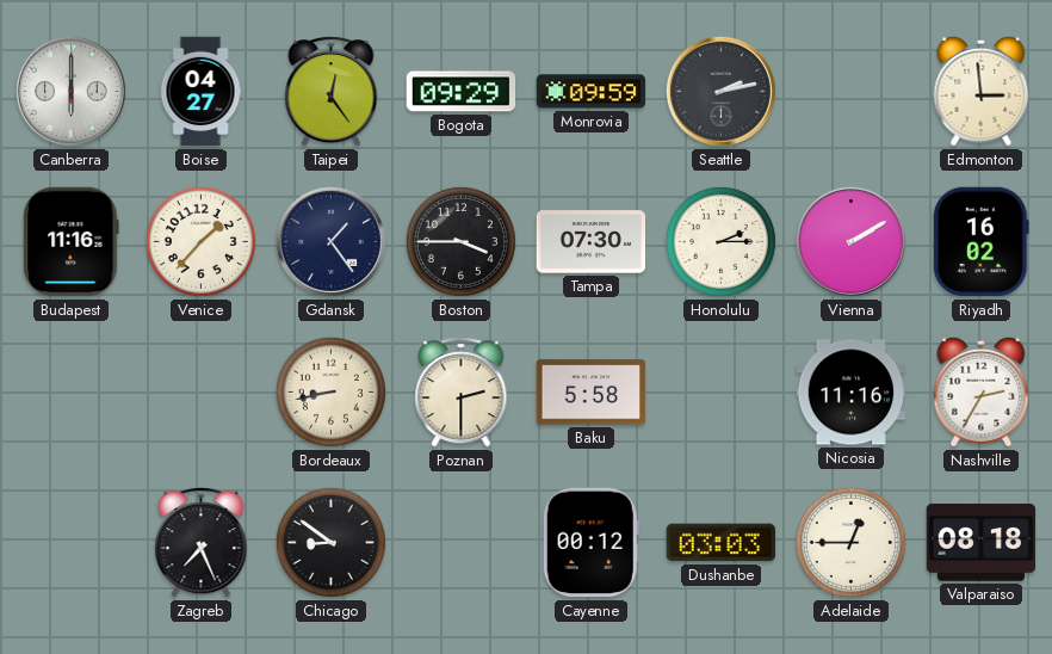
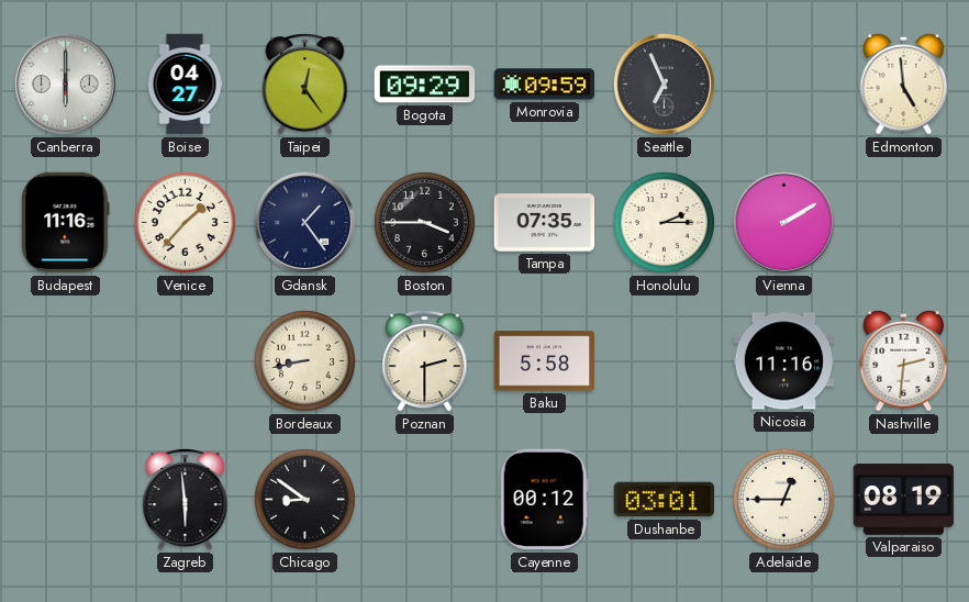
Seattle: 2:13 -> 6:56
Edmonton: 2:59 -> 4:59
Tampa: 07:30 -> 07:35
Riyadh: 16:02 -> none
Nashville: 2:35 -> 2:31
Zagreb: 7:26 -> 5:59
Dushanbe: 03:03 -> 03:01
Valparaiso: 08:18 -> 08:19
